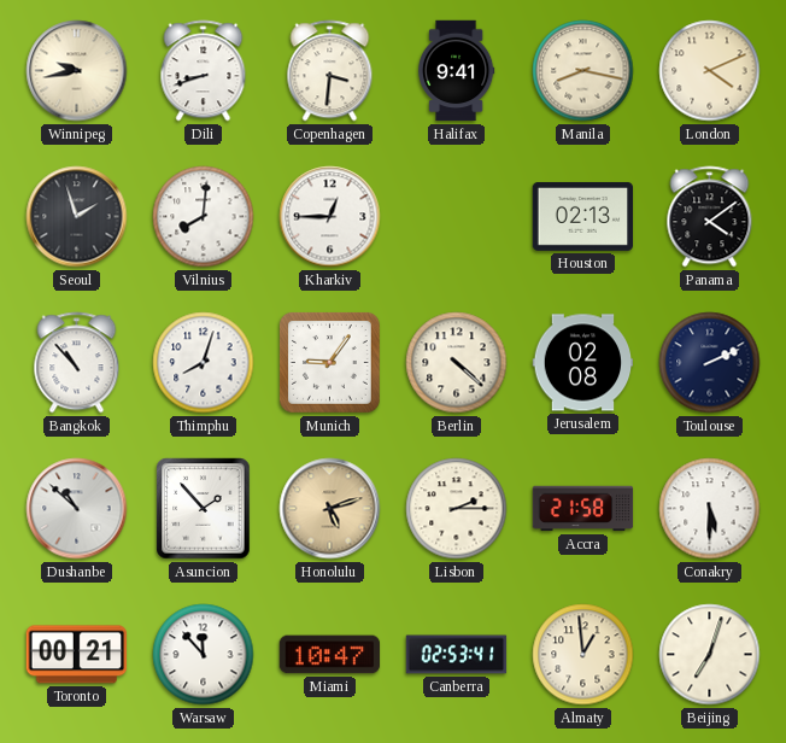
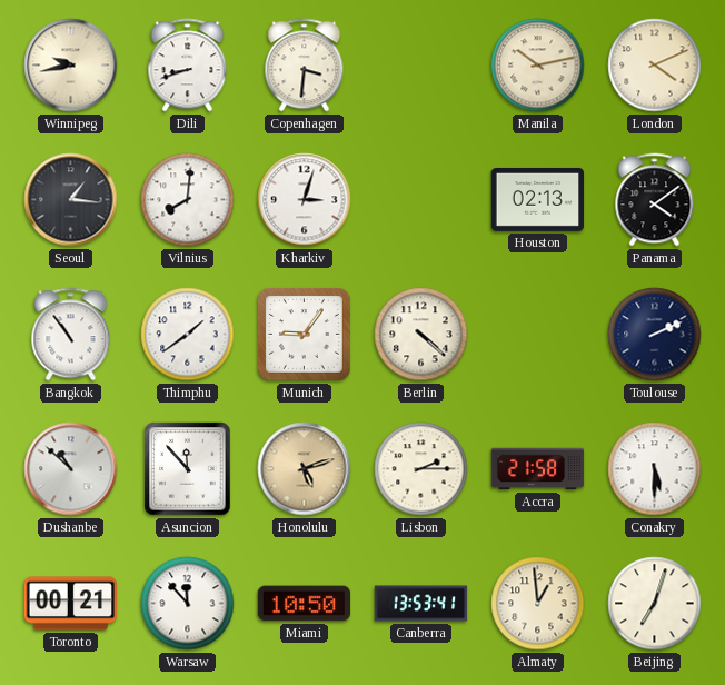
Halifax: 9:41 -> none
Manila: 8:17 -> 10:13
Seoul: 1:57 -> 1:16
Kharkiv: 12:45 -> 3:03
Bangkok: 10:53 -> 10:54
Thimphu: 8:03 -> 1:39
Jerusalem: 02:08 -> none
Asuncion: 1:53 -> 11:53
Miami: 10:47 -> 10:50
Canberra: 02:53 -> 13:53
